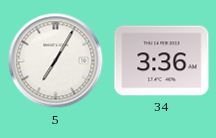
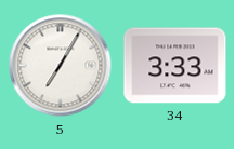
34: 3:36 -> 3:33
